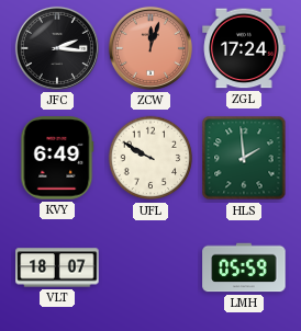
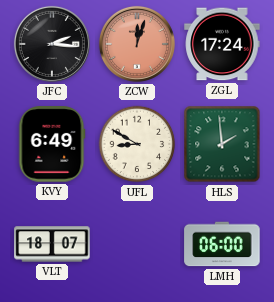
UFL: 9:50 -> 8:50
LMH: 05:59 -> 06:00
